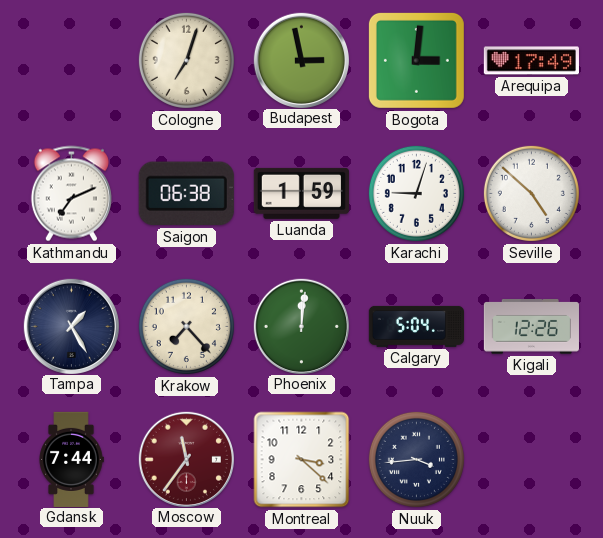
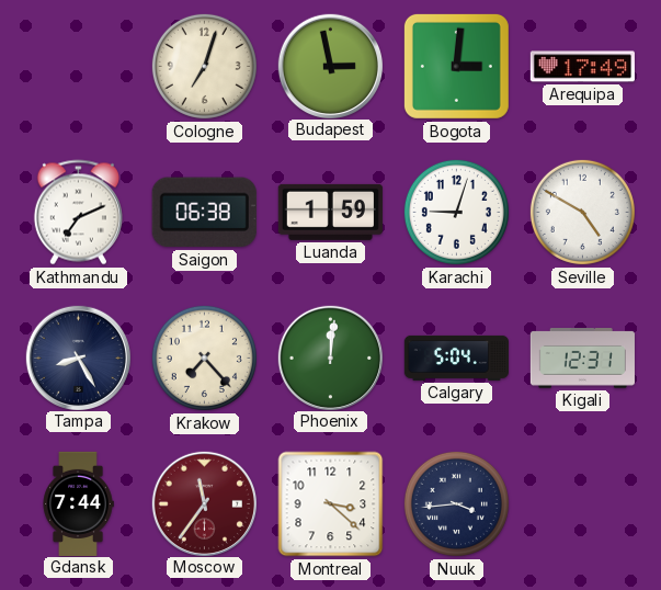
Seville: 4:52 -> 4:50
Tampa: 1:25 -> 8:25
Kigali: 12:26 -> 12:31
